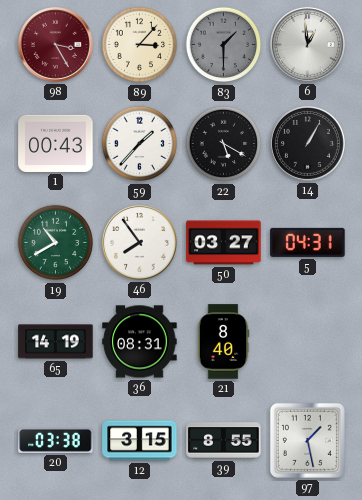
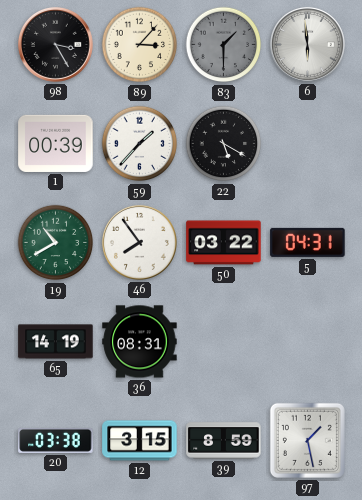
98 dial: burgundy -> black
6: 12:59 -> 5:59
1: 00:43 -> 00:39
14: 1:05 -> none
50: 03:27 -> 03:22
21: 8:40 -> none
39: 8:55 -> 8:59
